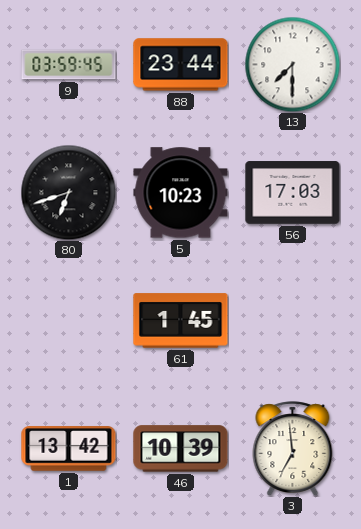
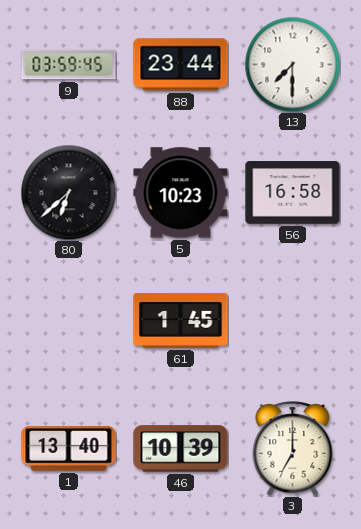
80: 6:42 -> 6:38
56: 17:03 -> 16:58
1: 13:42 -> 13:40
3: 6:59 -> 7:00
